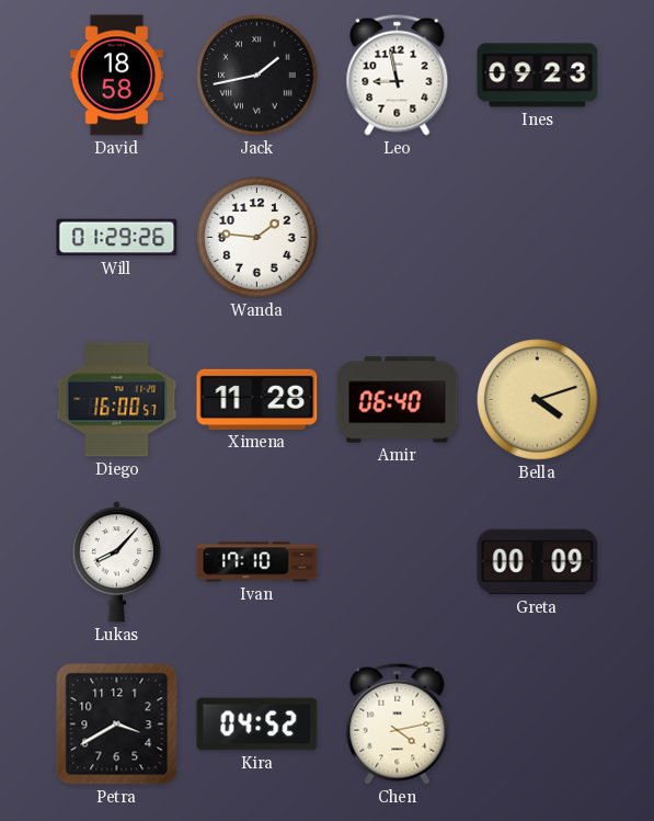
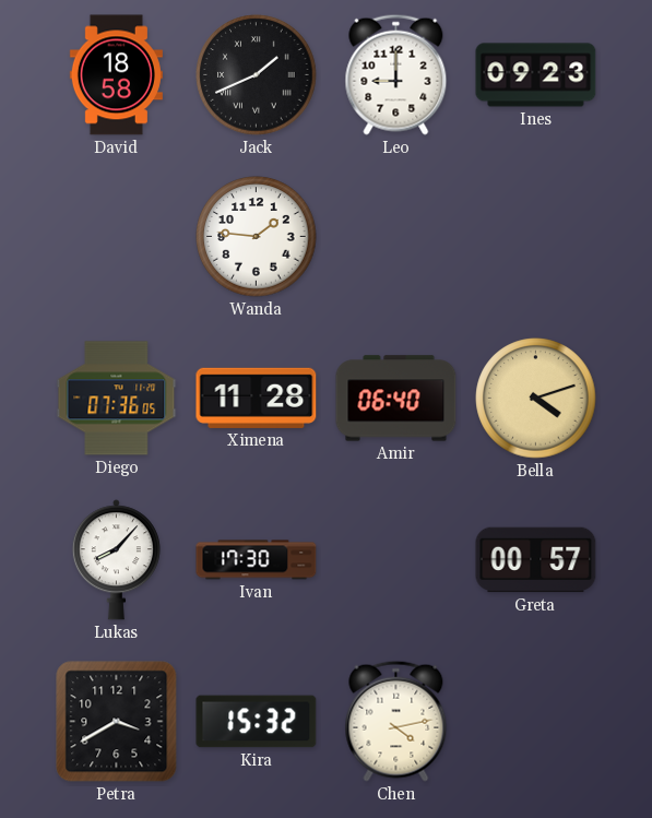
Jack: 1:43 -> 1:41
Leo: 8:58 -> 9:00
Will: 01:29 -> none
Diego: 16:00 -> 07:36
Ivan: 17:10 -> 17:30
Greta: 00:09 -> 00:57
Kira: 04:52 -> 15:32
